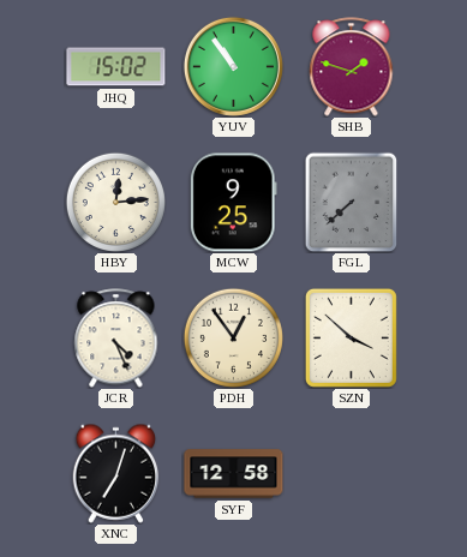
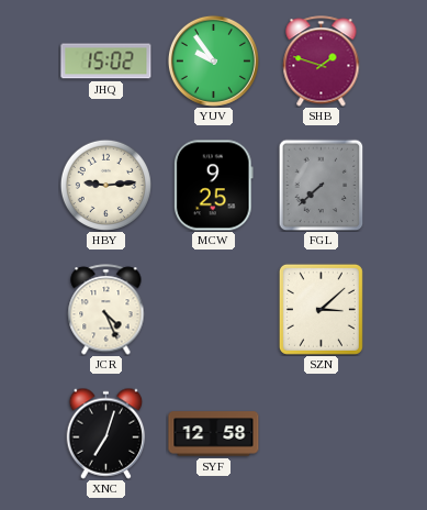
YUV: 10:54 -> 9:54
HBY: 12:14 -> 9:14
PDH: 12:54 -> none
SZN: 3:52 -> 3:08
